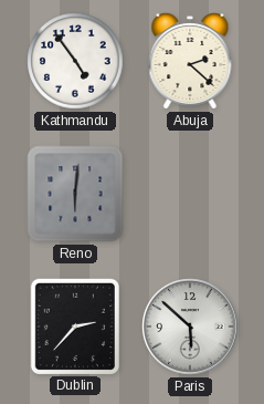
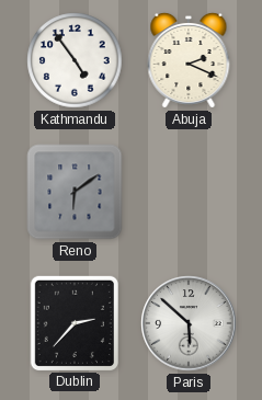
Abuja: 2:22 -> 2:19
Reno: 6:01 -> 6:09
